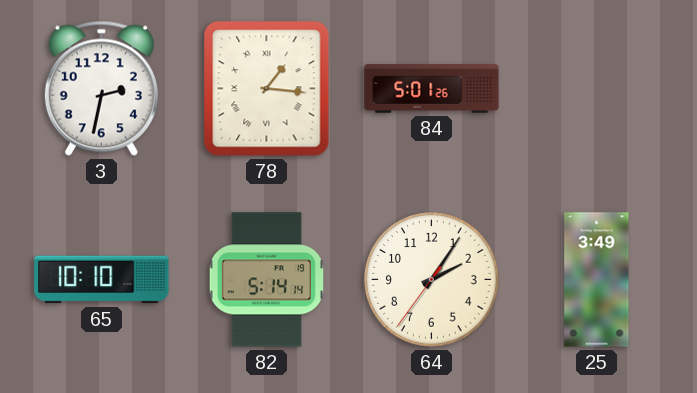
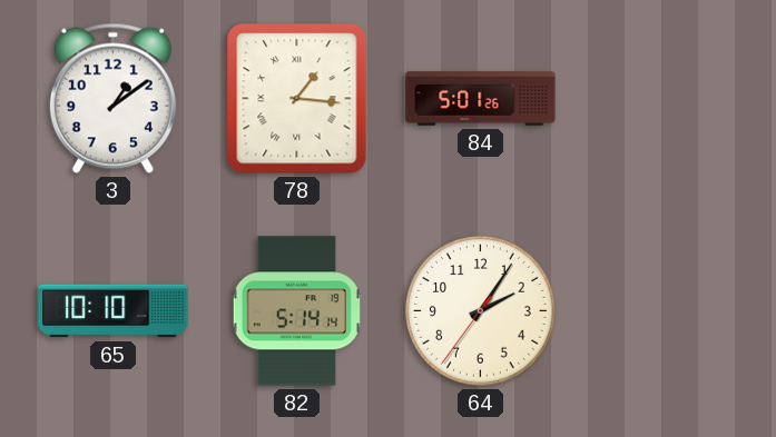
3: 2:32 -> 1:09
25: 3:49 -> none
